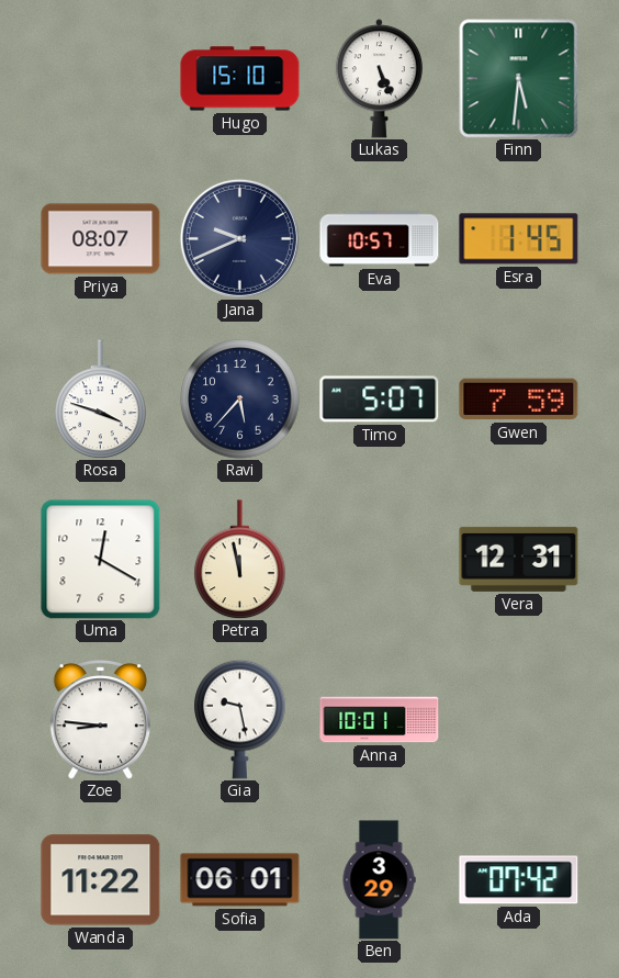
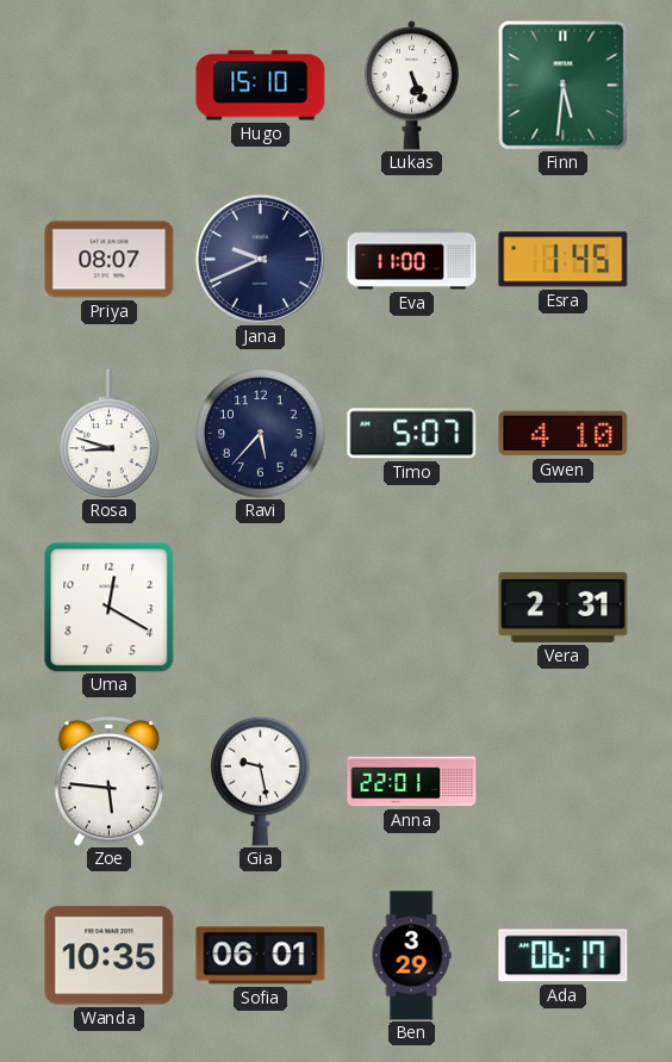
Eva: 10:57 -> 11:00
Rosa: 3:48 -> 8:48
Gwen: 7:59 -> 4:10
Petra: 11:58 -> none
Vera: 12:31 -> 2:31
Zoe: 8:46 -> 5:46
Anna: 10:01 -> 22:01
Wanda: 11:22 -> 10:35
Ada: 07:42 -> 06:17
